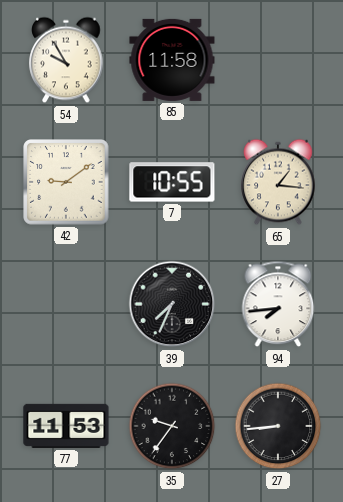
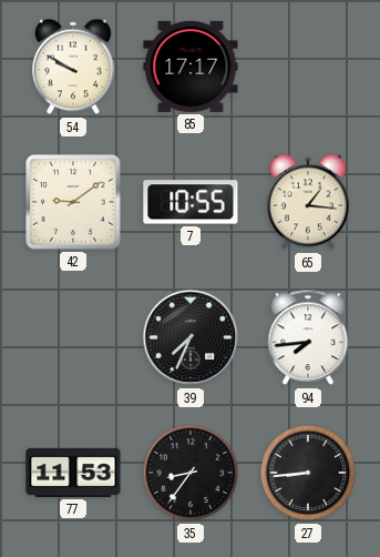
54: 9:55 -> 9:50
85: 11:58 -> 17:17
35: 9:36 -> 8:36
